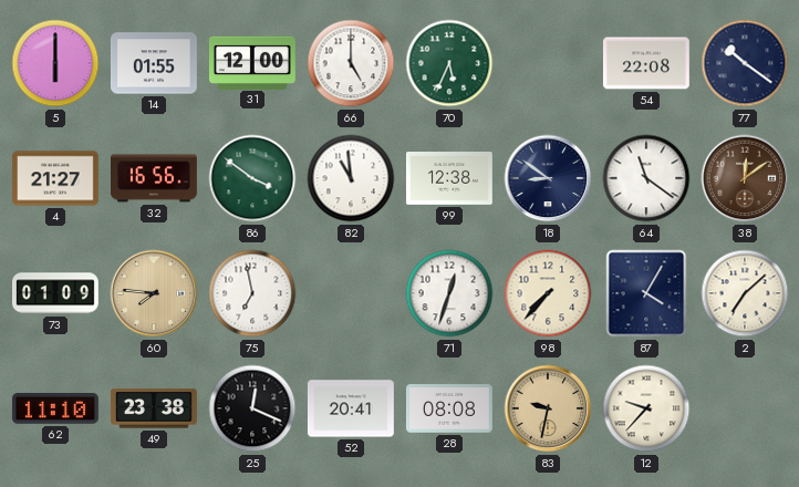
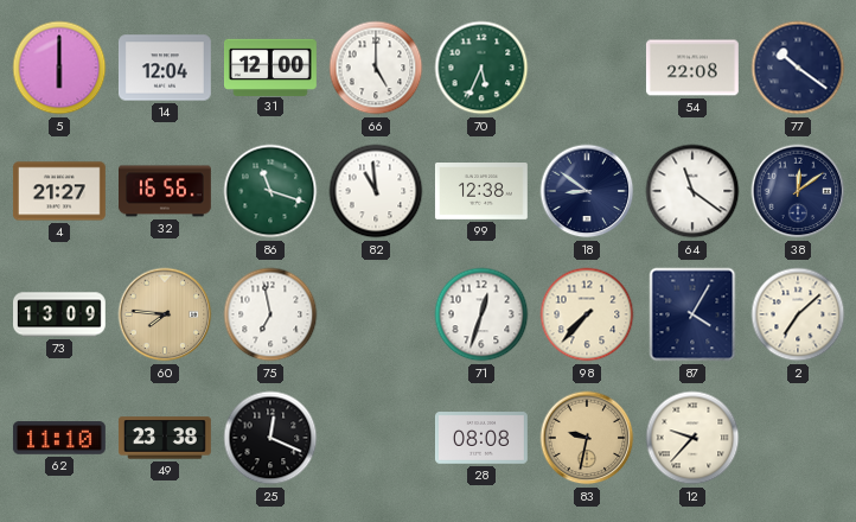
14: 01:55 -> 12:04
86: 3:51 -> 11:18
38 dial: brown -> navy
73: 01:09 -> 13:09
52: 20:41 -> none
